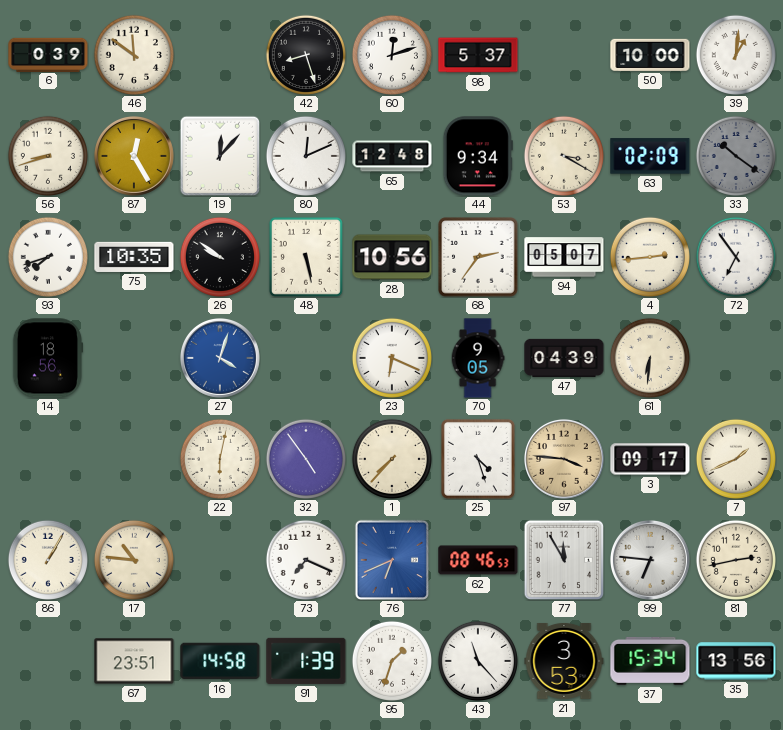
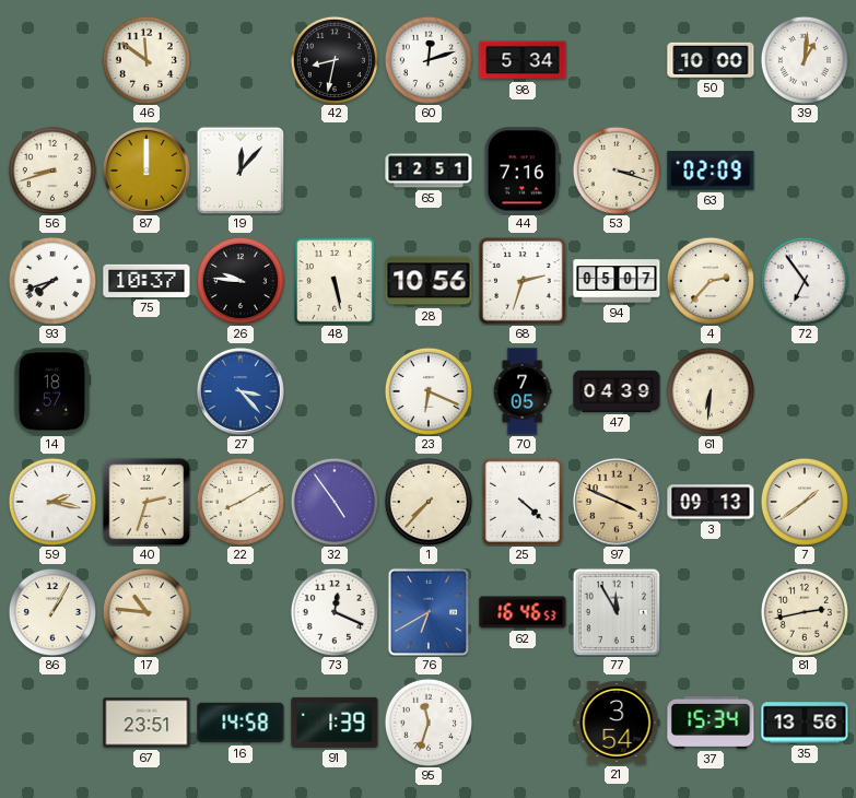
6: 0:39 -> none
42: 8:27 -> 8:32
98: 5:37 -> 5:34
87: 12:25 -> 12:00
80: 12:11 -> none
65: 12:48 -> 12:51
44: 9:34 -> 7:16
53: 3:20 -> 3:18
33: 10:21 -> none
75: 10:35 -> 10:37
26: 9:51 -> 9:46
68: 2:36 -> 2:33
4: 2:44 -> 2:37
14: 18:56 -> 18:57
27: 4:03 -> 3:23
70: 9:05 -> 7:05
59: none -> 2:17
40: none -> 2:33
22: 6:02 -> 8:10
25: 4:27 -> 4:22
97: 3:46 -> 3:49
3: 09:17 -> 09:13
7: 1:41 -> 1:39
73: 7:19 -> 12:19
76: 6:41 -> 6:40
62: 08:46 -> 16:46
99: 6:46 -> none
95: 1:33 -> 11:33
43: 11:23 -> none
21: 3:53 -> 3:54
